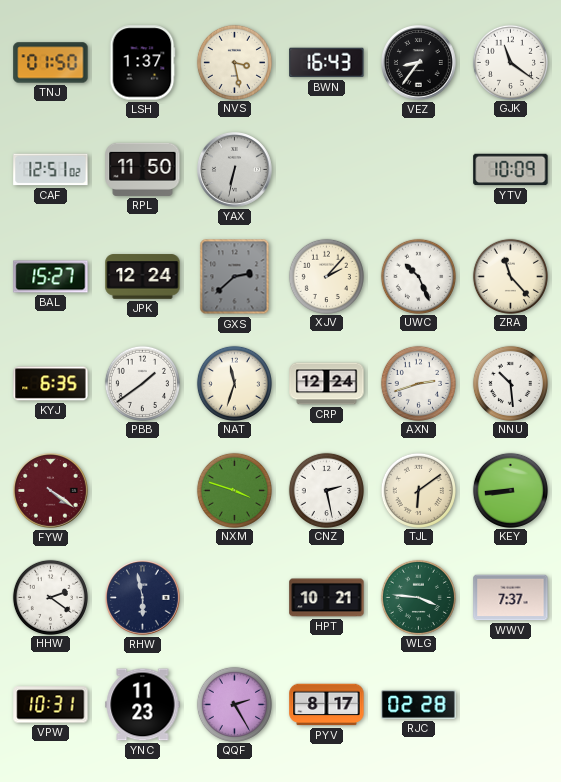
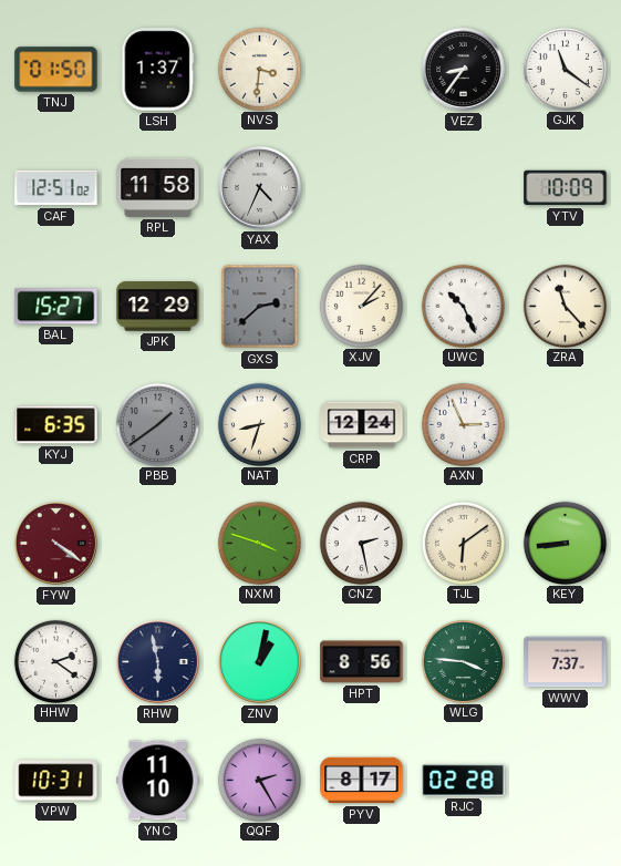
NVS: 3:28 -> 3:31
BWN: 16:43 -> none
RPL: 11:50 -> 11:58
YAX: 6:32 -> 4:34
JPK: 12:24 -> 12:29
PBB dial: white -> grey
NAT: 11:33 -> 8:33
AXN: 2:42 -> 2:56
NNU: 10:29 -> none
ZNV: none -> 1:02
HPT: 10:21 -> 8:56
YNC: 11:23 -> 11:10
